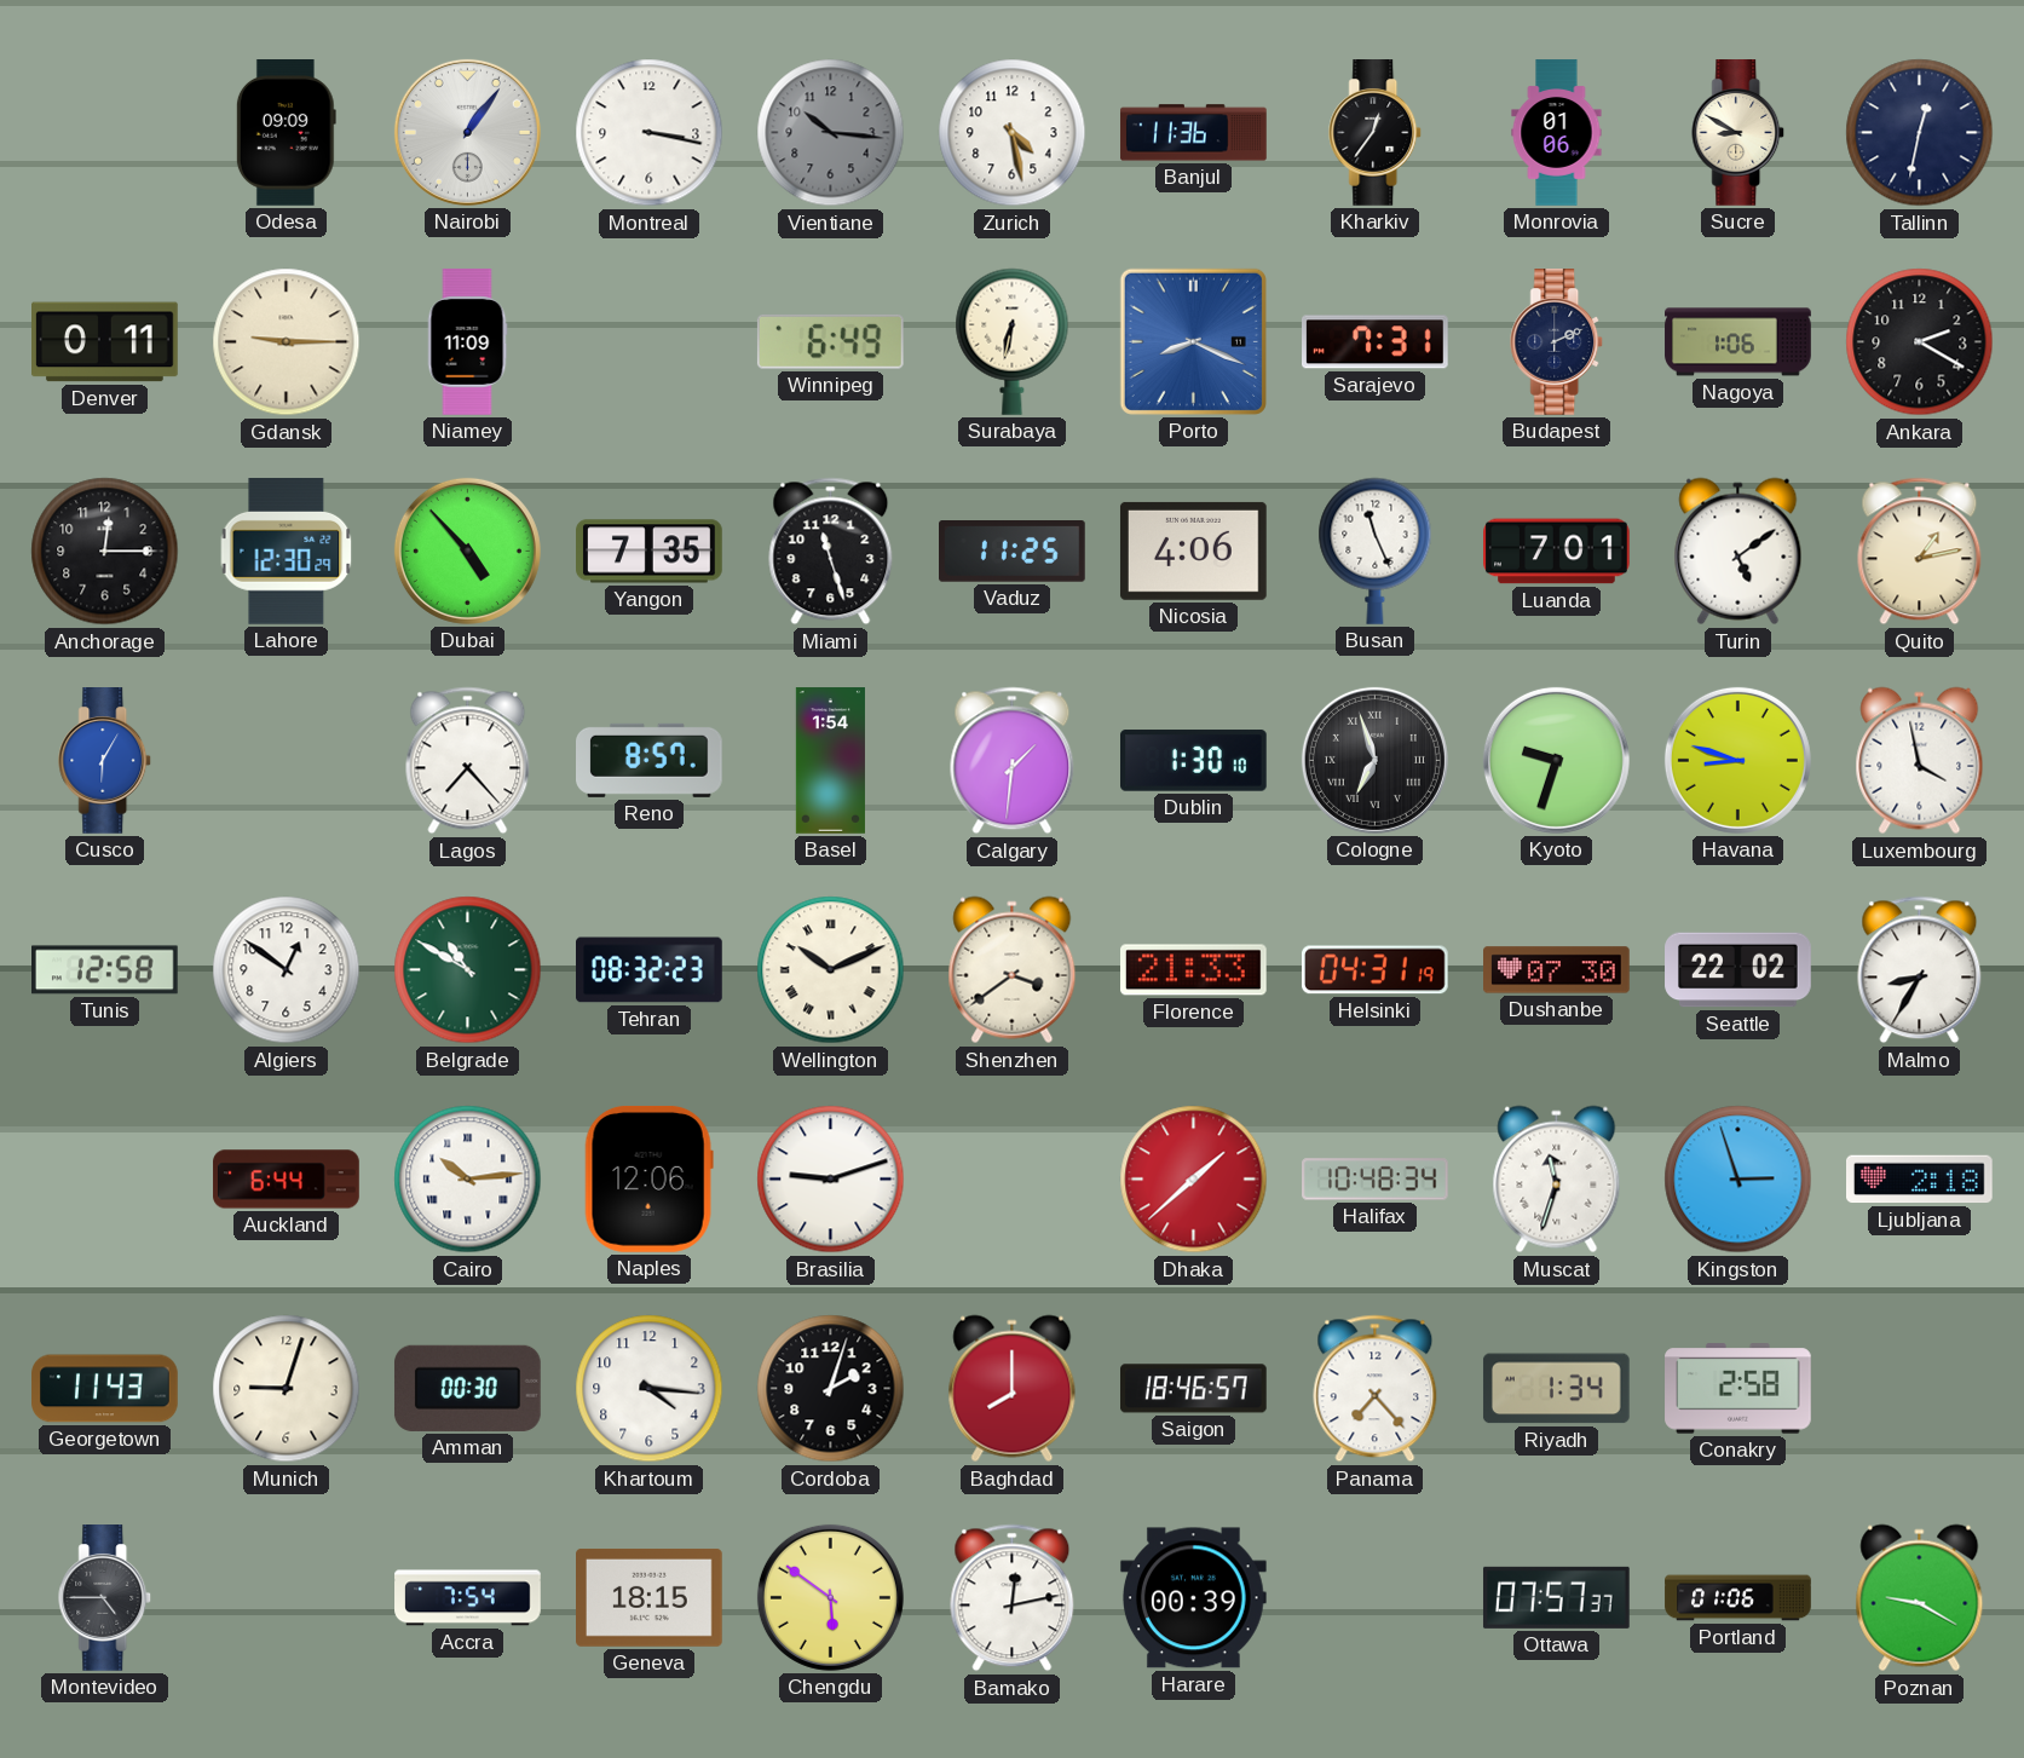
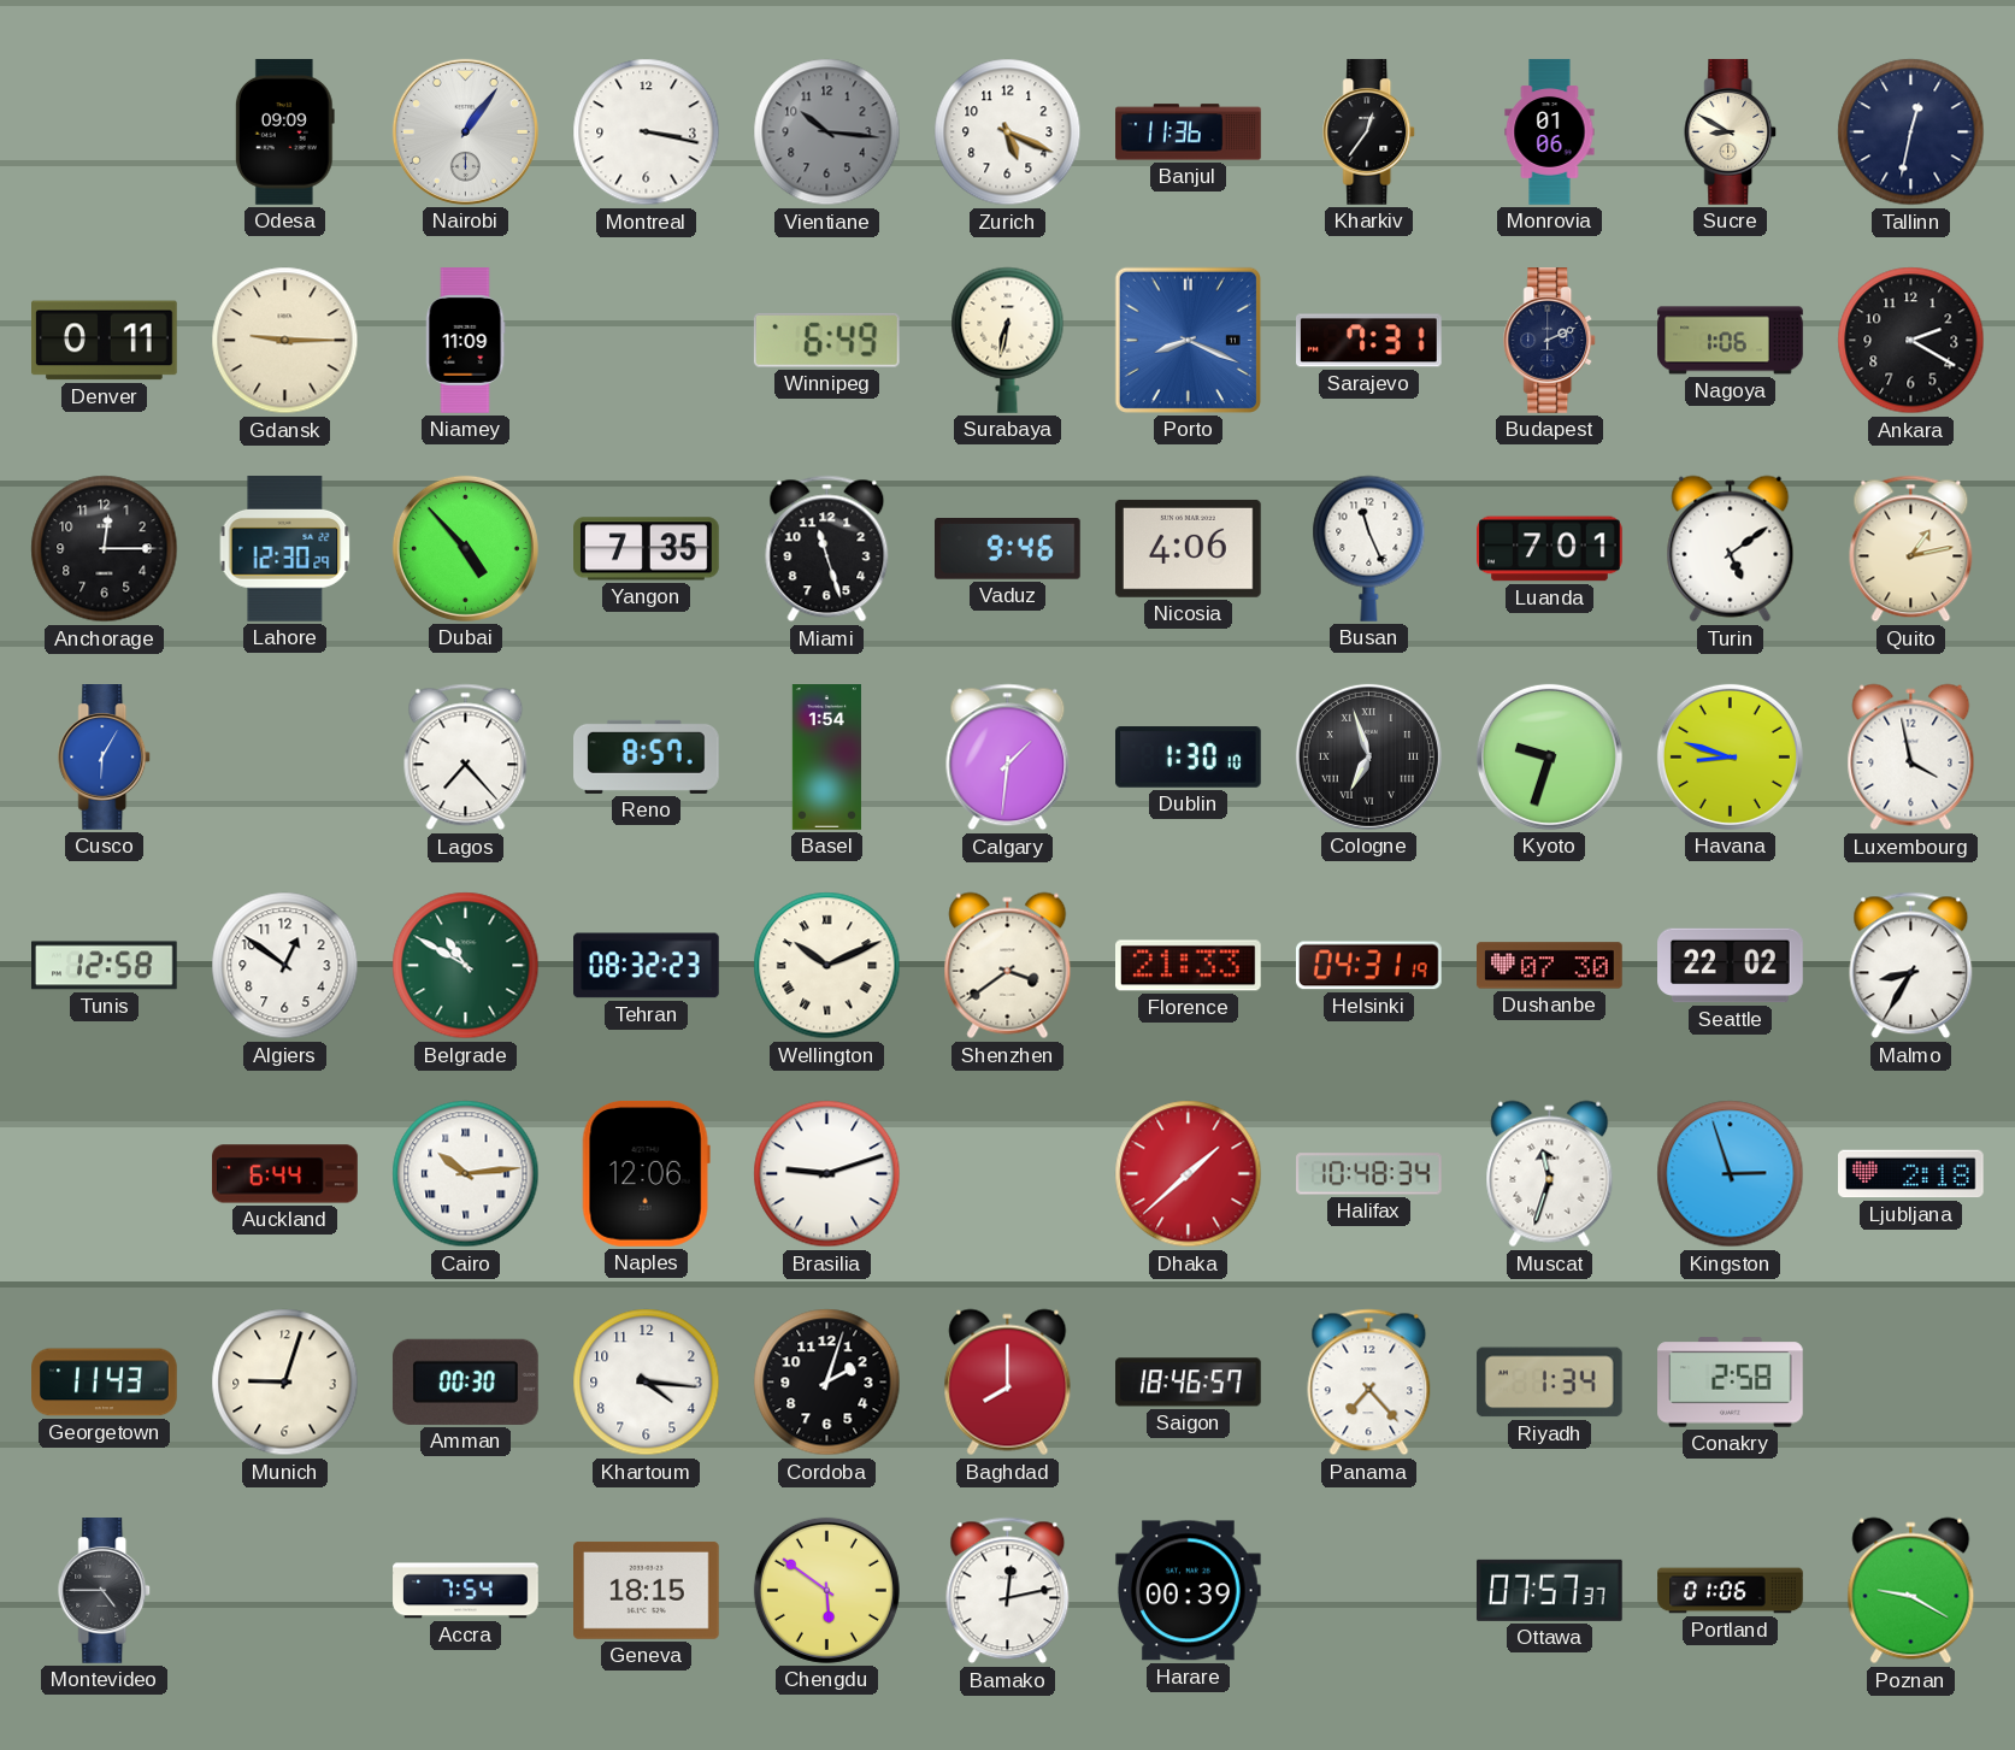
Zurich: 4:28 -> 5:19
Vaduz: 11:25 -> 9:46
